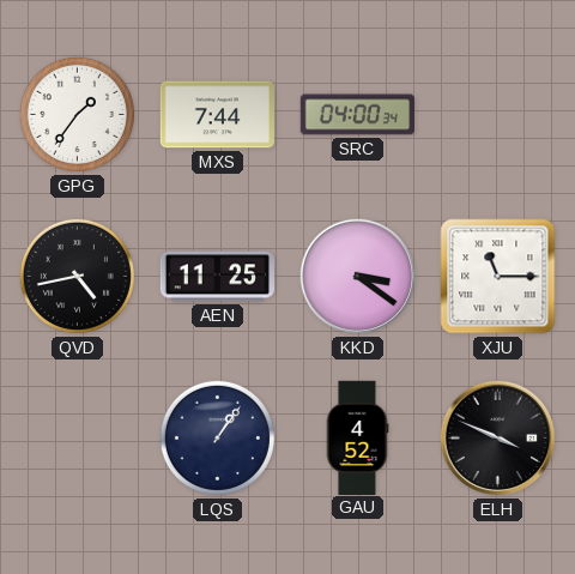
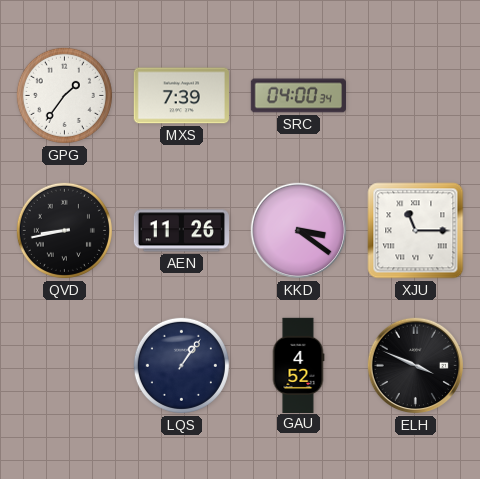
MXS: 7:44 -> 7:39
QVD: 4:43 -> 8:43
AEN: 11:25 -> 11:26
